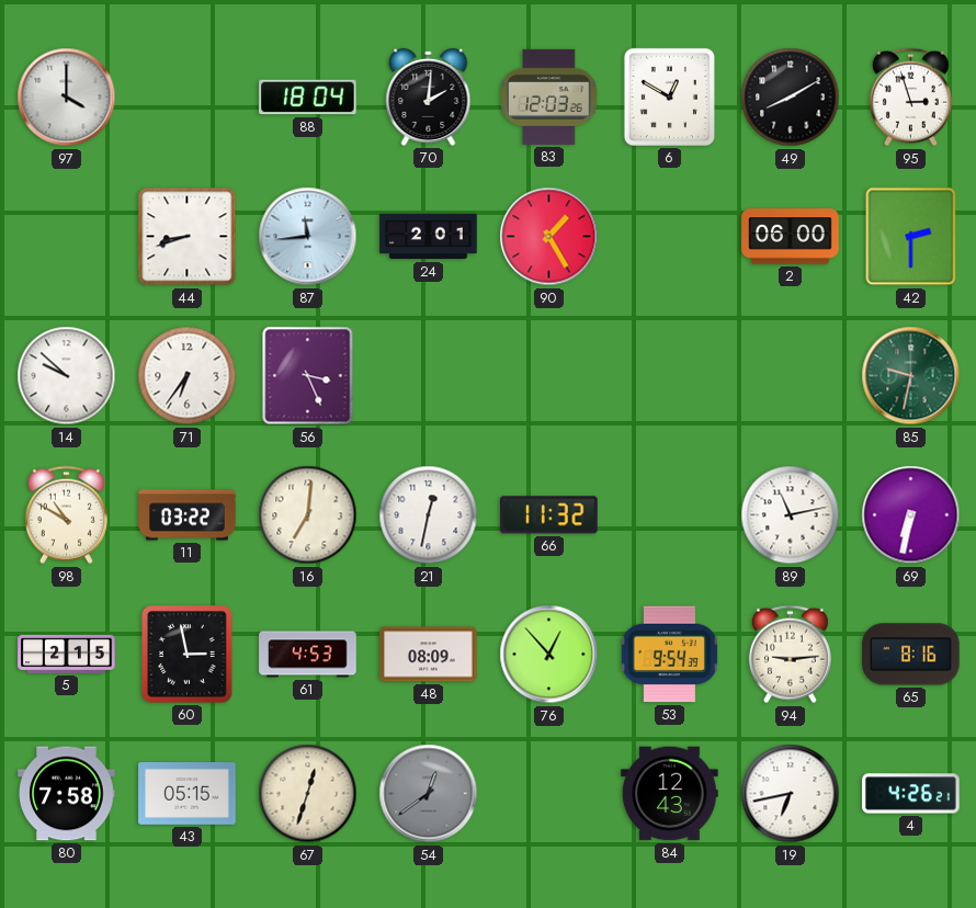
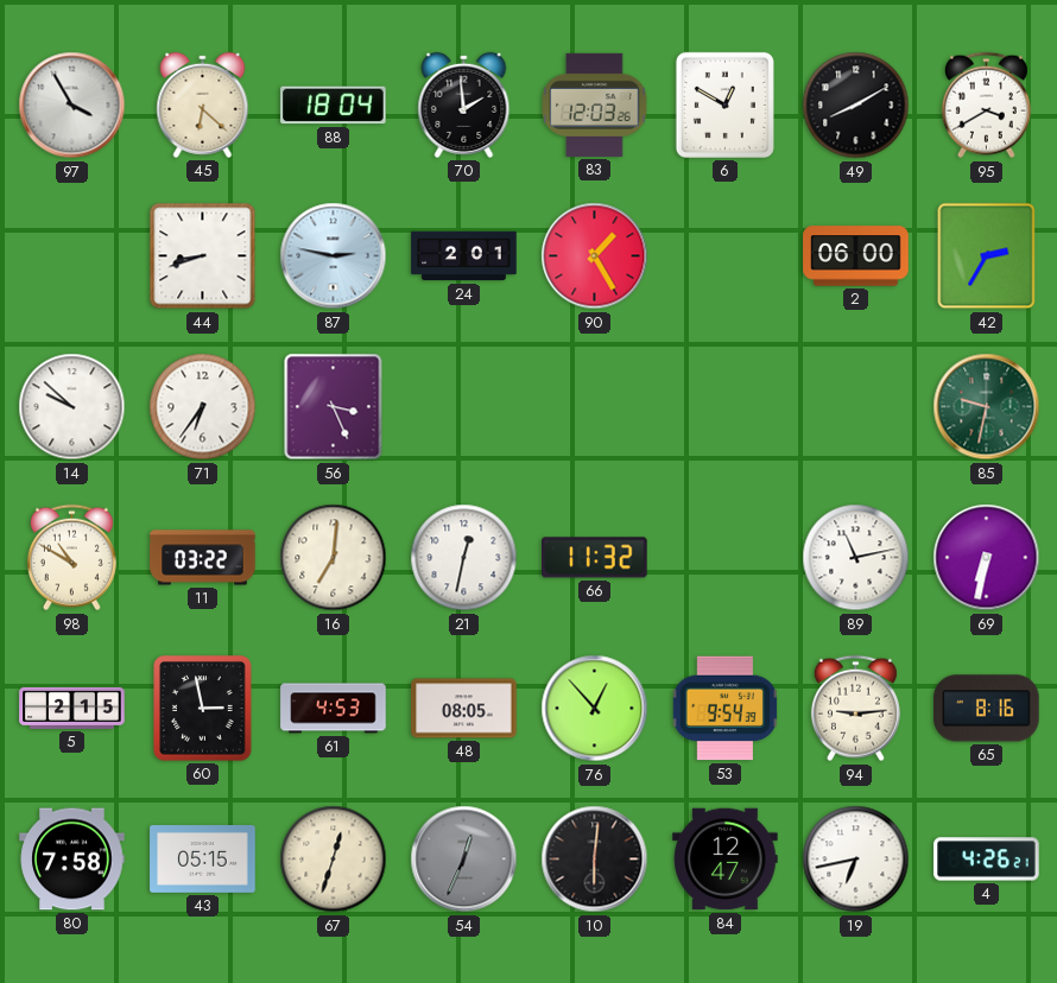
97: 4:00 -> 3:55
45: none -> 6:22
70: 2:01 -> 1:59
95: 2:57 -> 3:40
87: 11:44 -> 2:47
42: 2:30 -> 2:35
48: 08:09 -> 08:05
54: 12:39 -> 12:34
10: none -> 6:01
84: 12:43 -> 12:47
